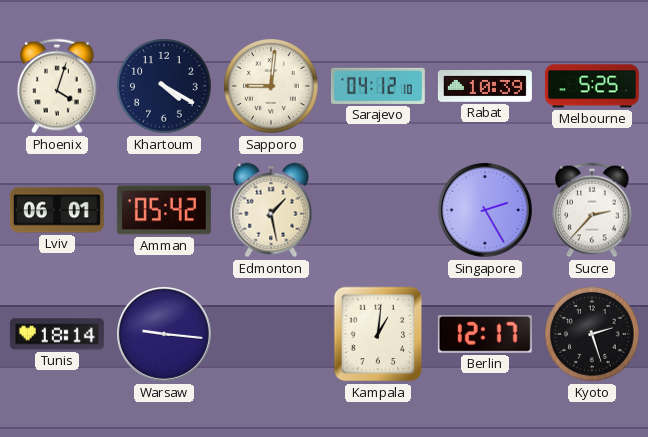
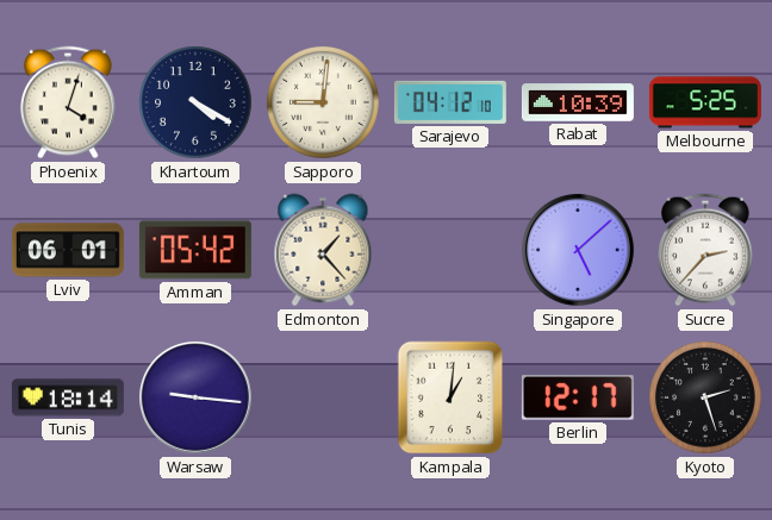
Edmonton: 1:28 -> 1:23
Singapore: 2:25 -> 5:08
